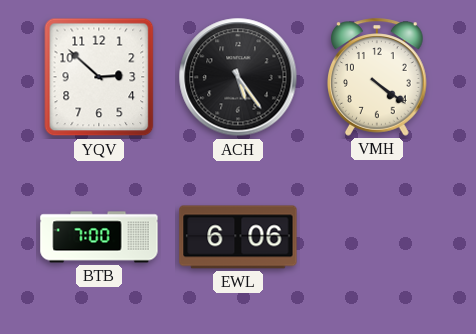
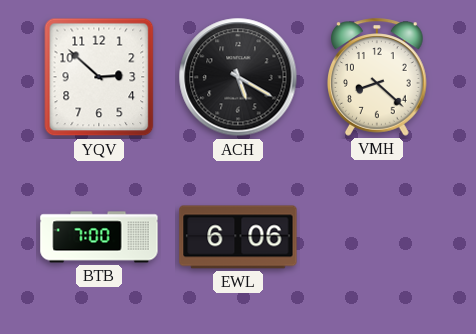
ACH: 5:24 -> 5:20
VMH: 4:21 -> 8:22
